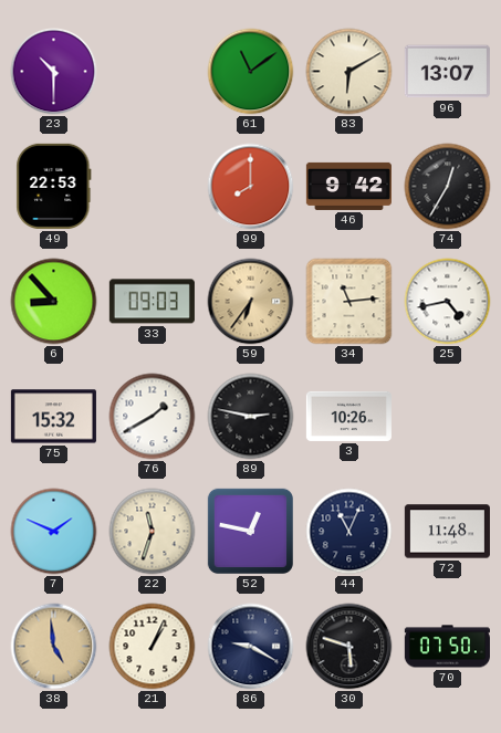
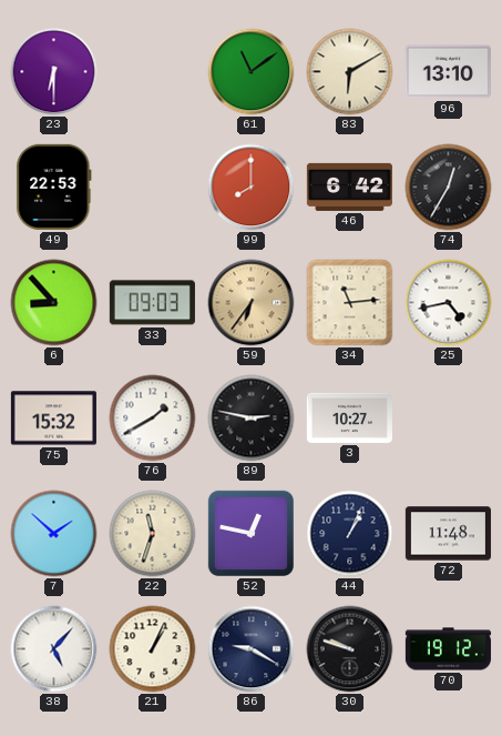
23: 10:30 -> 6:30
96: 13:07 -> 13:10
46: 9:42 -> 6:42
3: 10:26 -> 10:27
7: 1:49 -> 1:52
44: 11:04 -> 1:04
38: 4:59 -> 5:07
38 dial: champagne -> white
30: 5:48 -> 9:48
70: 07:50 -> 19:12
